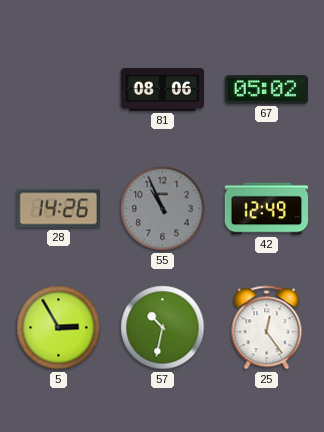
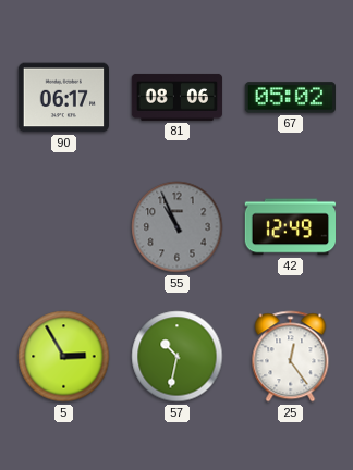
90: none -> 06:17
28: 14:26 -> none
